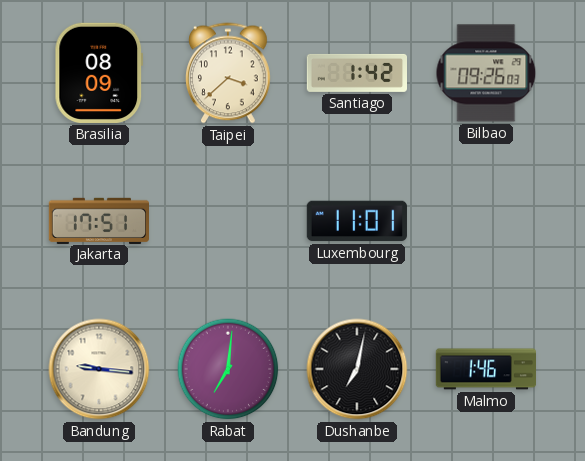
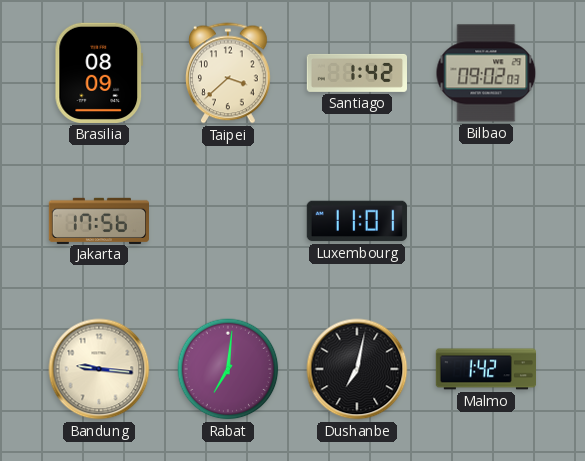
Bilbao: 09:26 -> 09:02
Jakarta: 17:51 -> 17:56
Malmo: 1:46 -> 1:42
